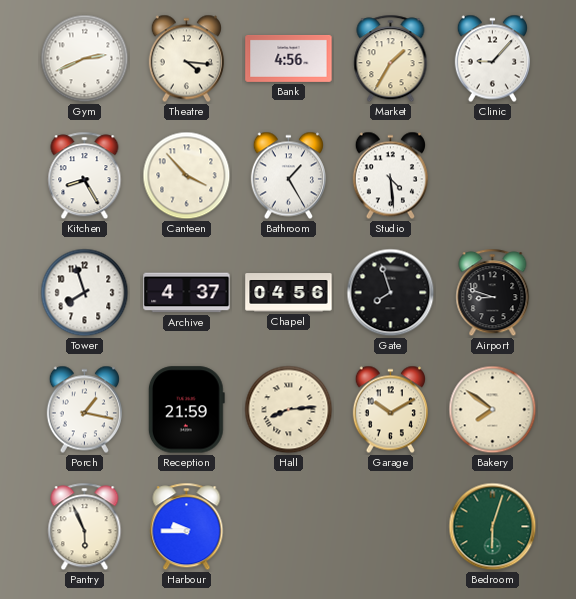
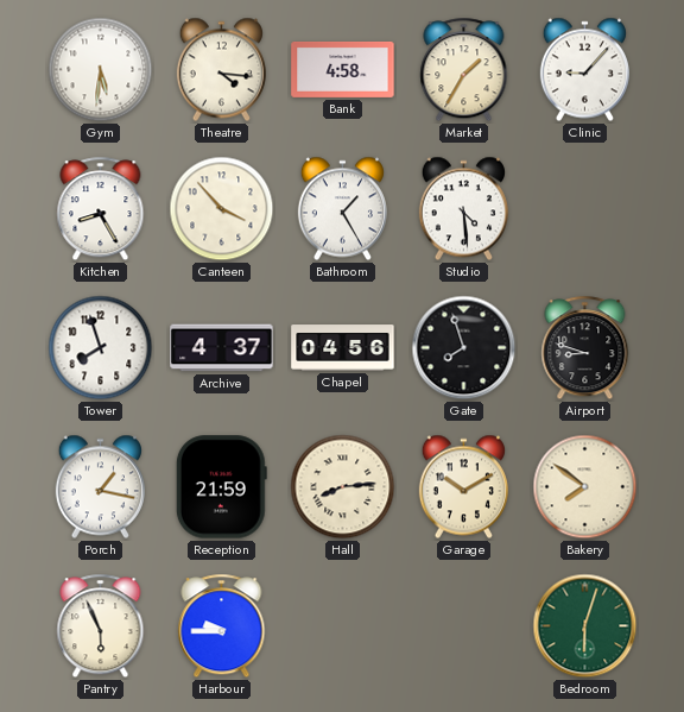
Gym: 2:41 -> 5:31
Bank: 4:56 -> 4:58
